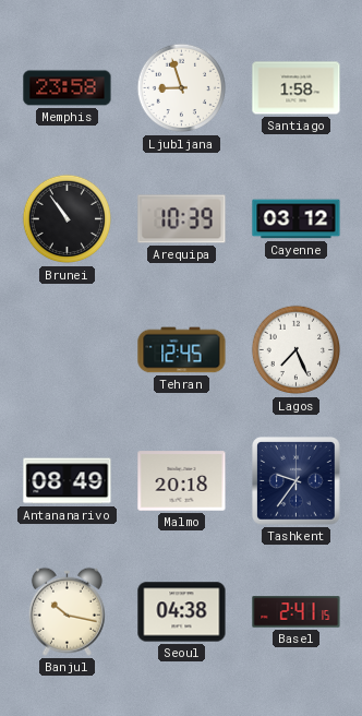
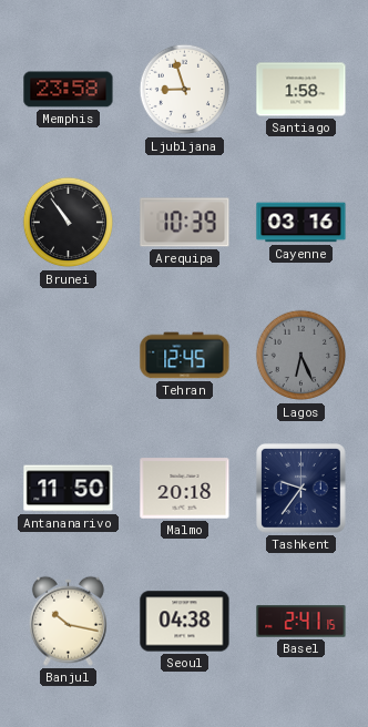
Cayenne: 03:12 -> 03:16
Lagos: 7:26 -> 6:26
Lagos dial: white -> grey
Antananarivo: 08:49 -> 11:50
